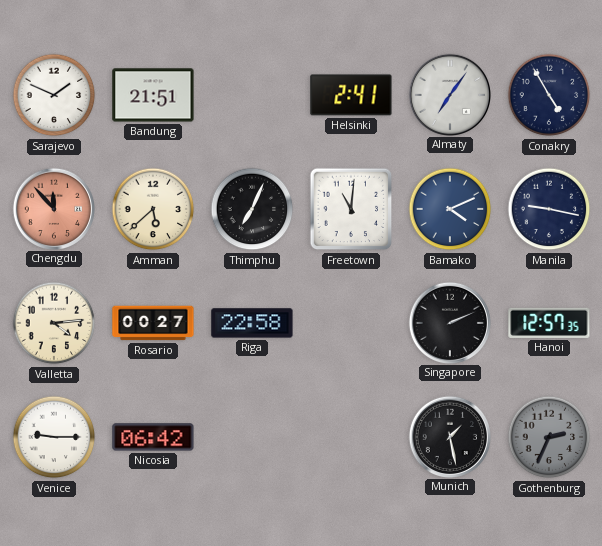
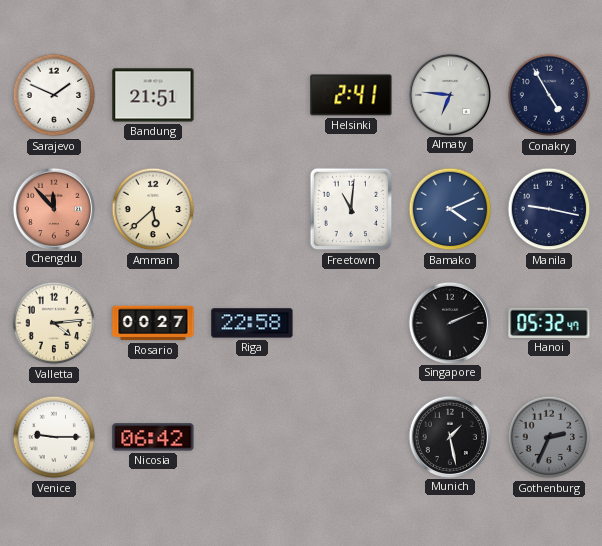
Almaty: 7:06 -> 6:46
Thimphu: 7:04 -> none
Hanoi: 12:57 -> 05:32
